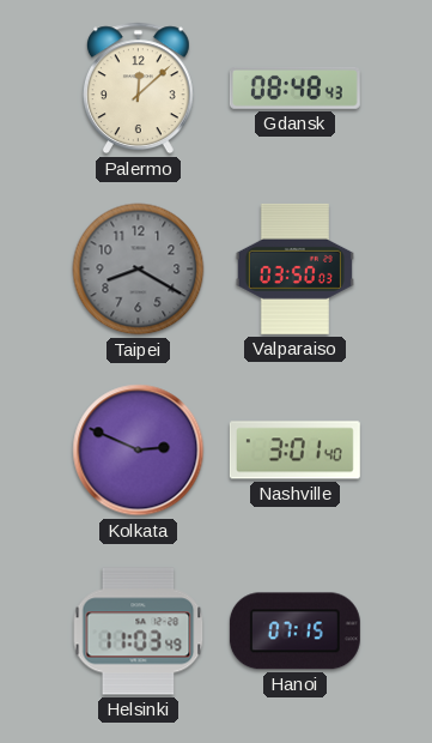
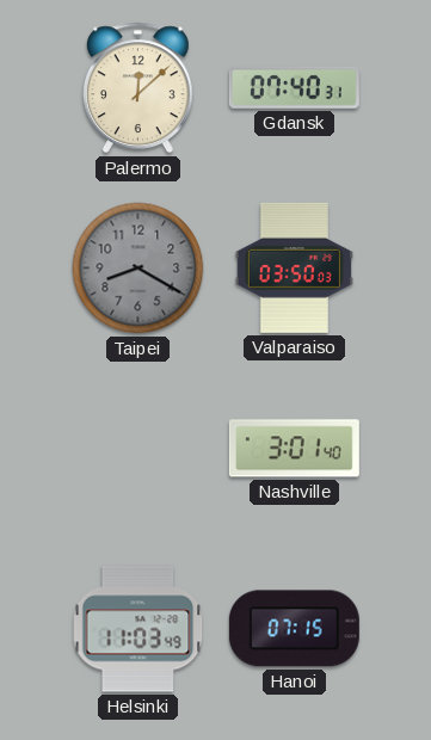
Gdansk: 08:48 -> 07:40
Kolkata: 2:49 -> none
